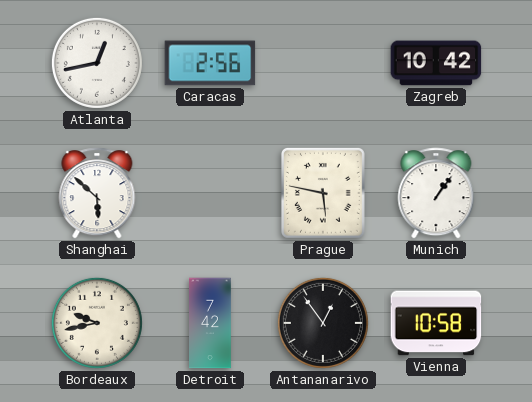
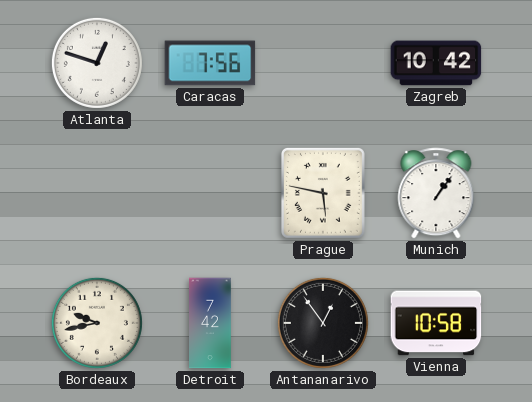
Atlanta: 12:43 -> 12:48
Caracas: 2:56 -> 7:56
Shanghai: 5:52 -> none
